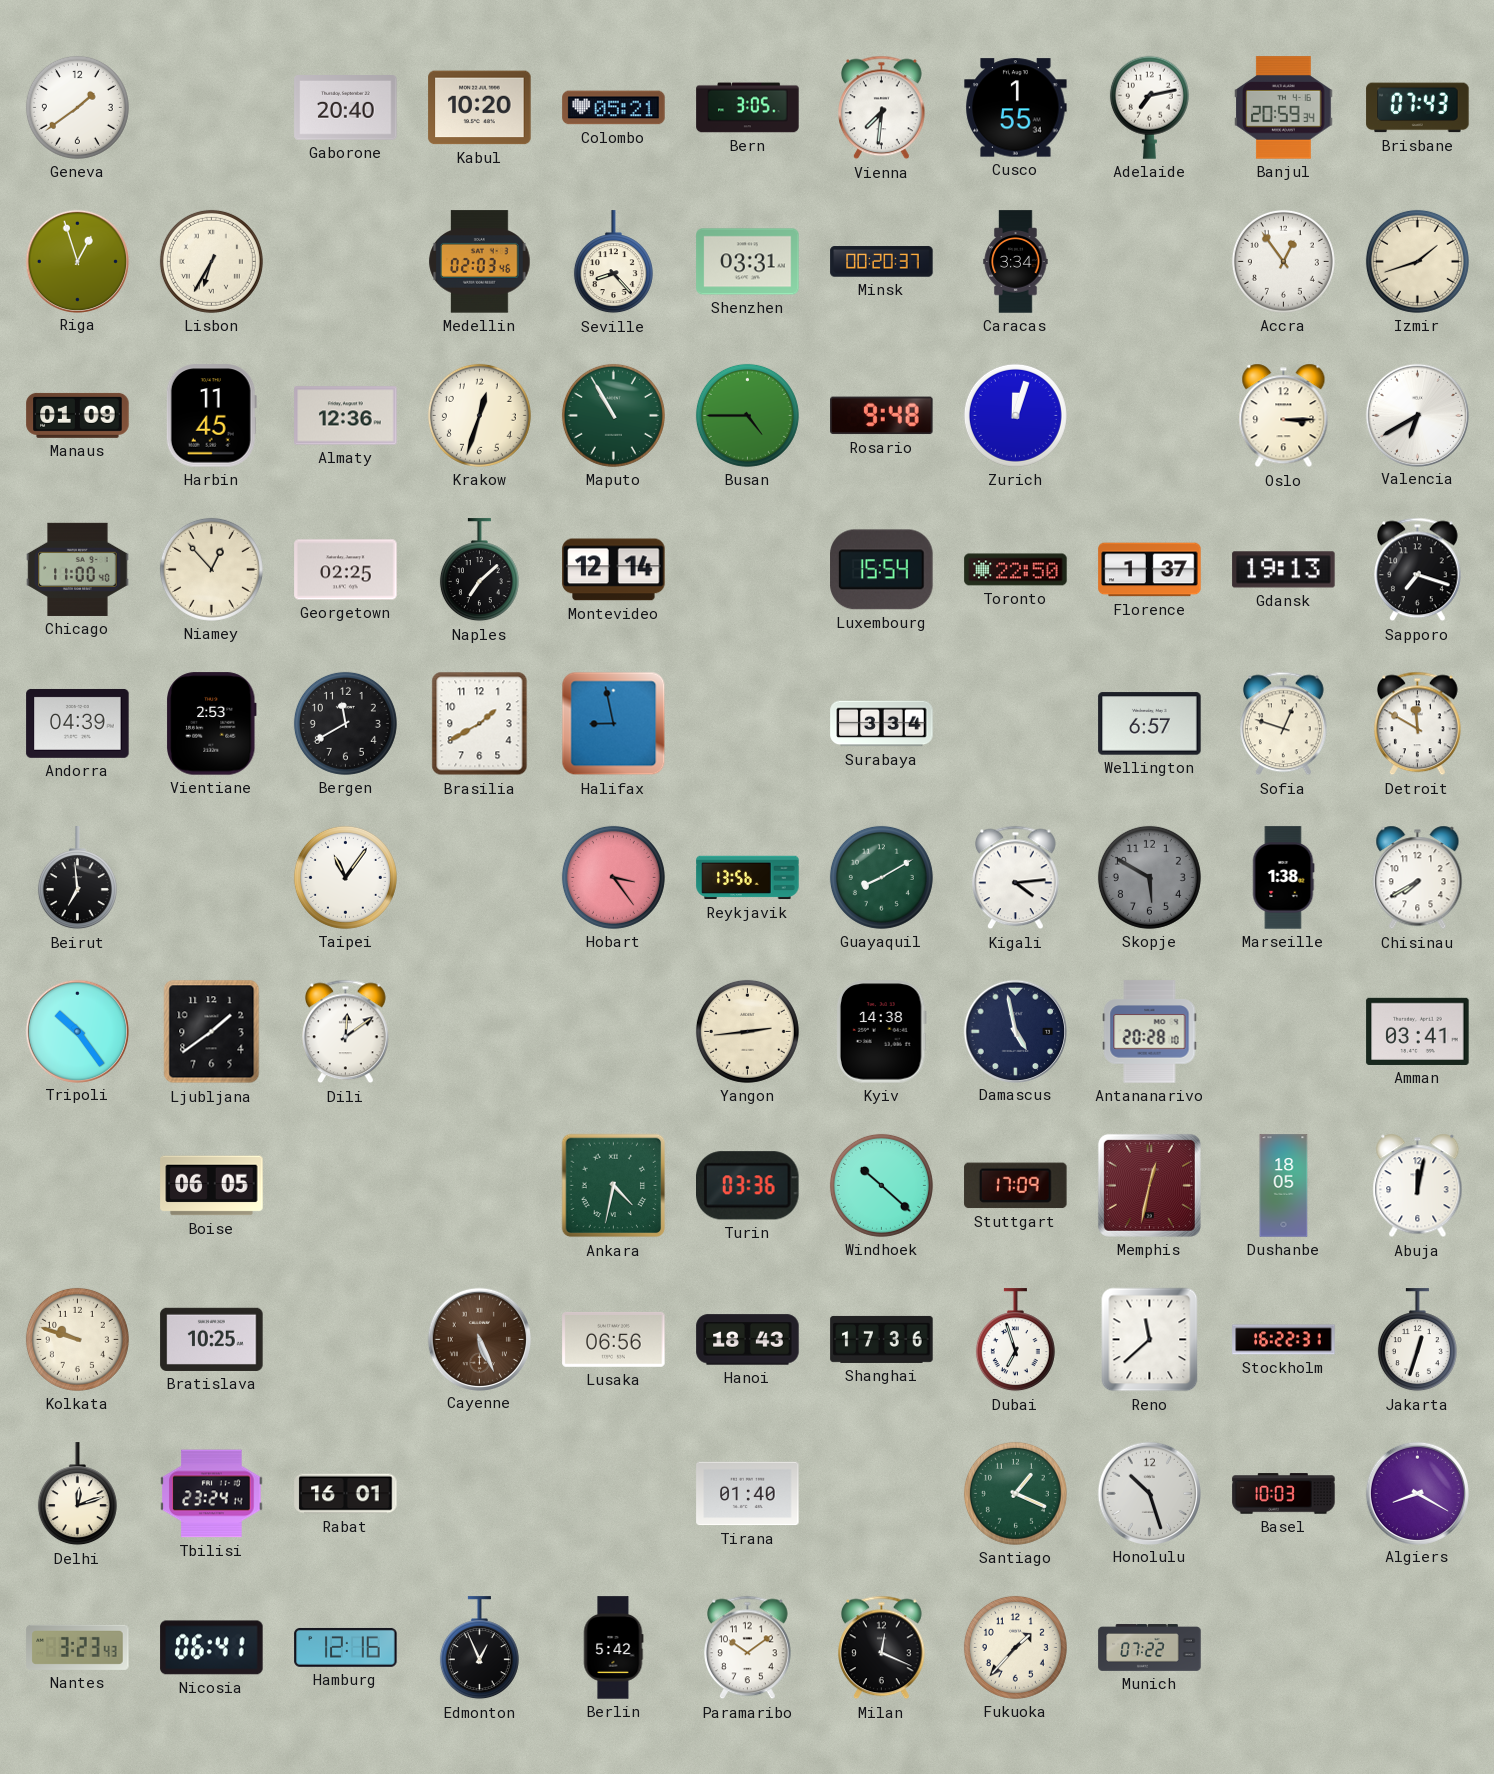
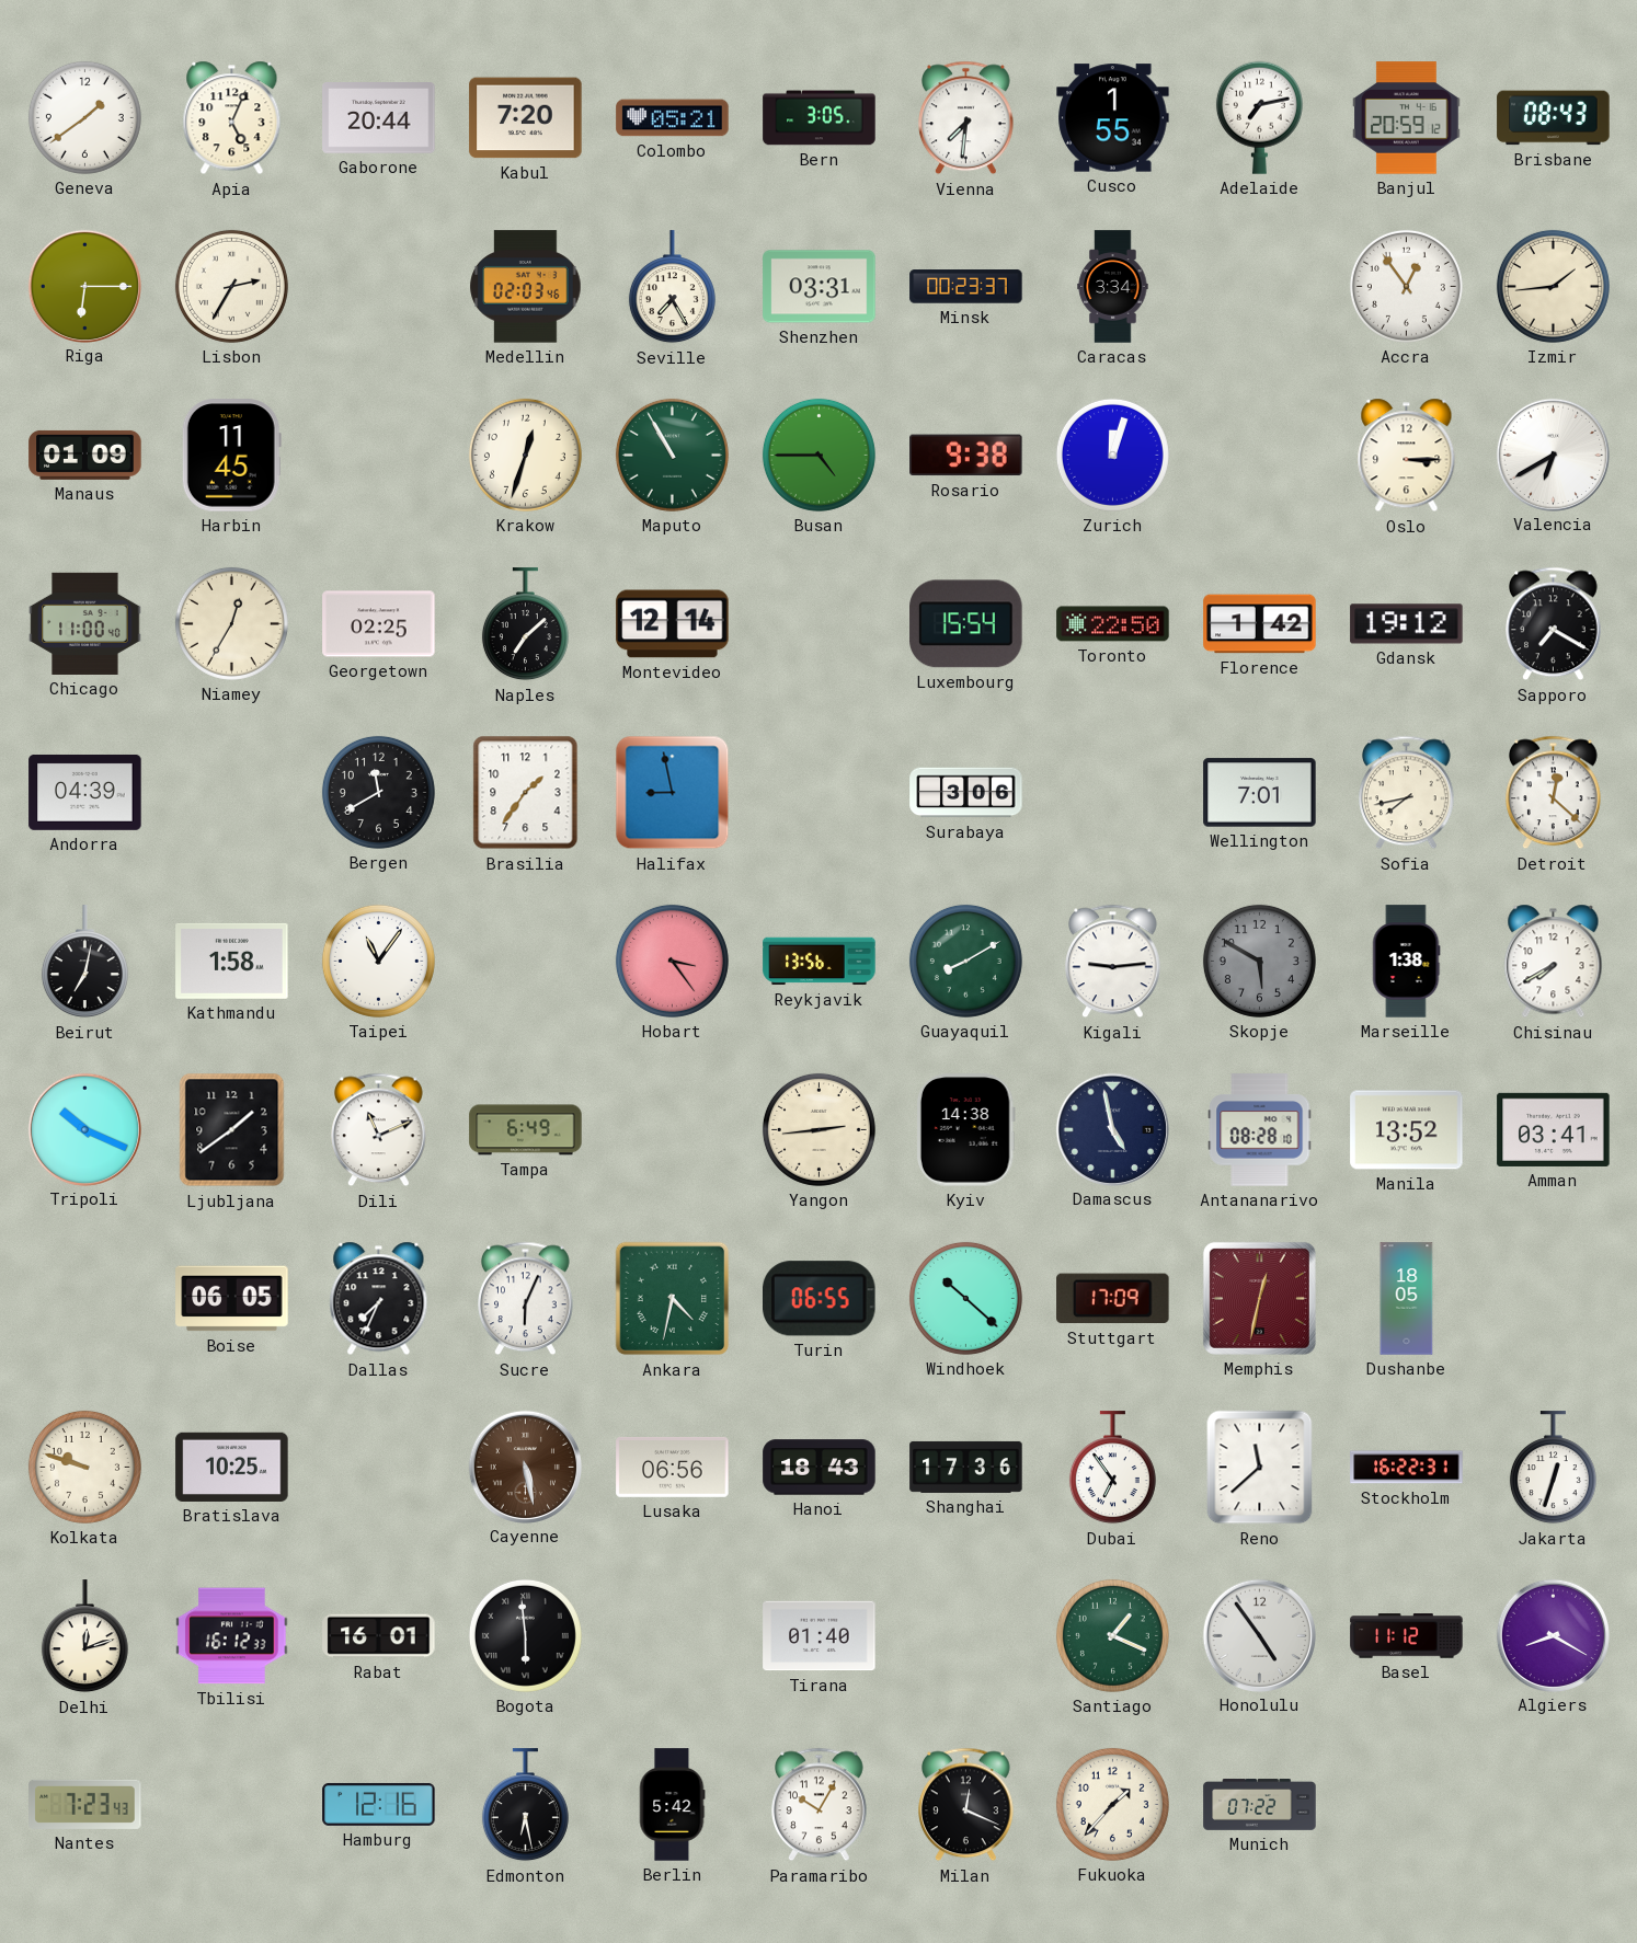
Apia: none -> 5:04
Gaborone: 20:40 -> 20:44
Kabul: 10:20 -> 7:20
Banjul: 20:59:34 -> 20:59:12
Brisbane: 07:43 -> 08:43
Riga: 12:57 -> 6:15
Lisbon: 6:35 -> 2:35
Seville: 8:23 -> 7:25
Minsk: 00:20 -> 00:23
Izmir: 1:42 -> 1:44
Almaty: 12:36 -> none
Rosario: 9:48 -> 9:38
Niamey: 12:53 -> 12:35
Florence: 1:37 -> 1:42
Gdansk: 19:13 -> 19:12
Sapporo: 7:18 -> 7:20
Vientiane: 2:53 -> none
Brasilia: 1:40 -> 1:36
Surabaya: 3:34 -> 3:06
Wellington: 6:57 -> 7:01
Sofia: 12:48 -> 7:43
Detroit: 11:50 -> 12:22
Beirut: 6:59 -> 7:02
Kathmandu: none -> 1:58
Kigali: 4:14 -> 9:14
Tripoli: 10:24 -> 10:19
Dili: 12:09 -> 11:11
Tampa: none -> 6:49
Antananarivo: 20:28 -> 08:28
Manila: none -> 13:52
Dallas: none -> 7:34
Sucre: none -> 6:04
Turin: 03:36 -> 06:55
Abuja: 12:02 -> none
Cayenne: 5:26 -> 5:28
Dubai: 6:57 -> 6:54
Tbilisi: 23:24 -> 16:12
Bogota: none -> 5:59
Honolulu: 10:27 -> 4:54
Basel: 10:03 -> 11:12
Nantes: 3:23 -> 7:23
Nicosia: 06:41 -> none
Edmonton: 12:56 -> 6:28
Paramaribo: 10:09 -> 10:05
